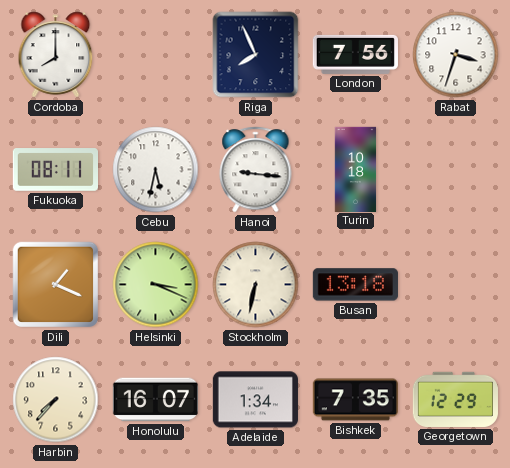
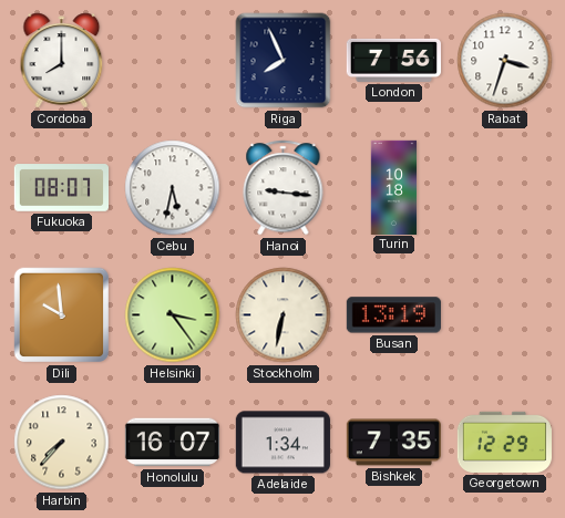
Fukuoka: 08:11 -> 08:07
Dili: 1:19 -> 9:59
Helsinki: 3:19 -> 3:24
Busan: 13:18 -> 13:19
